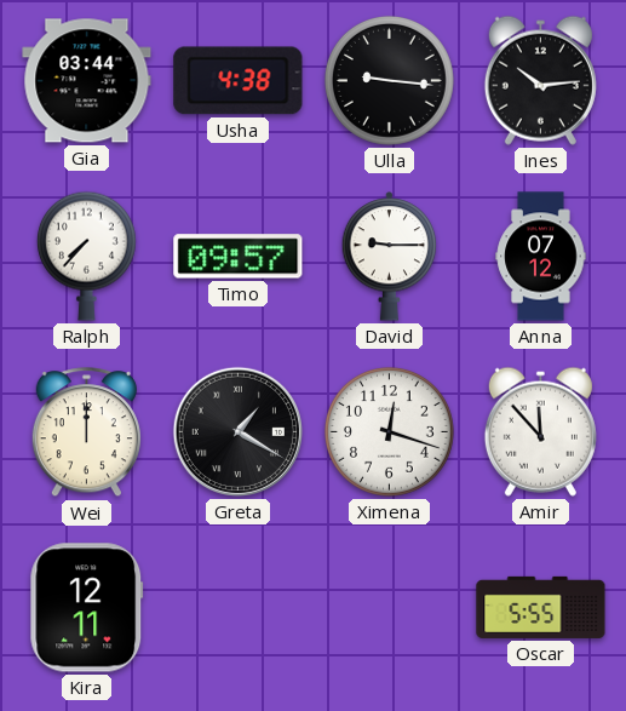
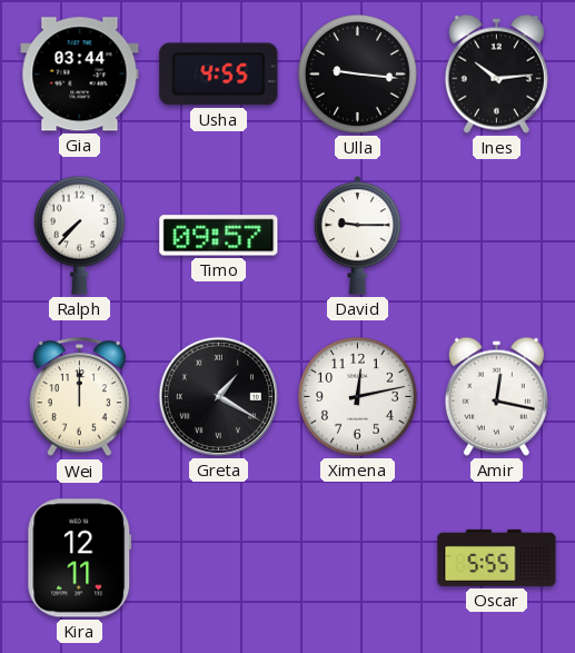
Usha: 4:38 -> 4:55
Anna: 07:12 -> none
Ximena: 12:18 -> 12:13
Amir: 11:53 -> 12:17
